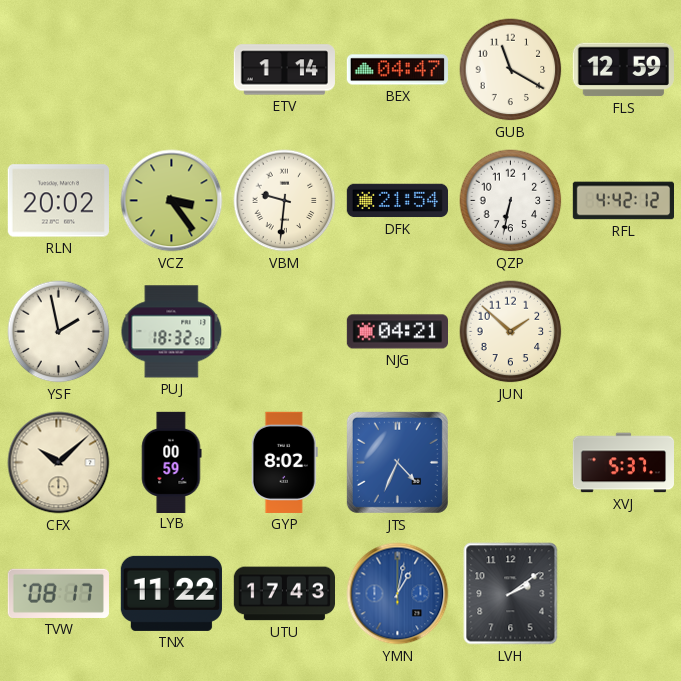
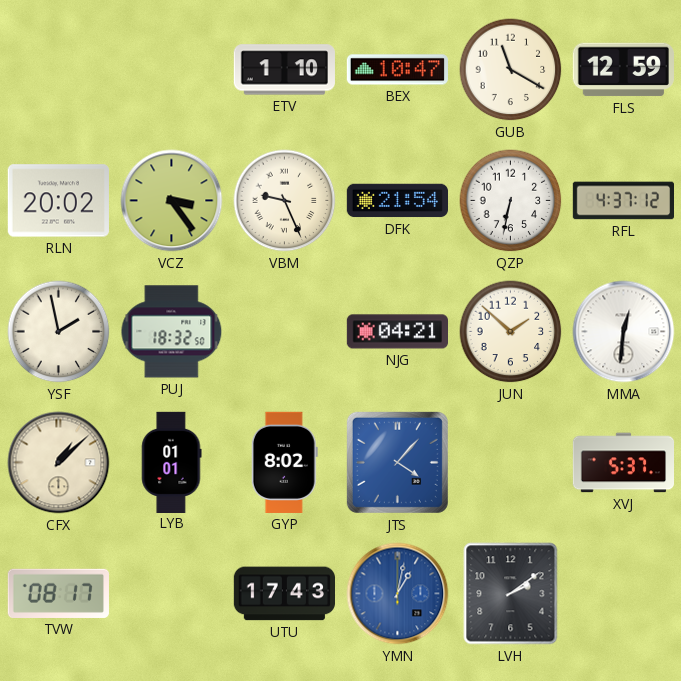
ETV: 1:14 -> 1:10
BEX: 04:47 -> 10:47
VBM: 9:31 -> 9:26
RFL: 4:42 -> 4:37
MMA: none -> 12:31
CFX: 10:08 -> 1:08
LYB: 00:59 -> 01:01
JTS: 4:34 -> 4:07
TNX: 11:22 -> none
